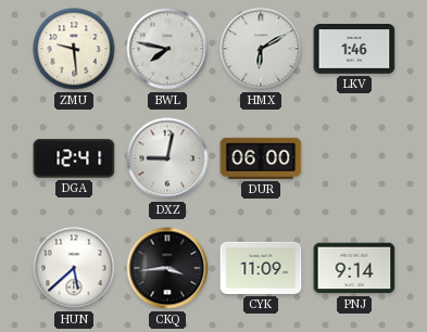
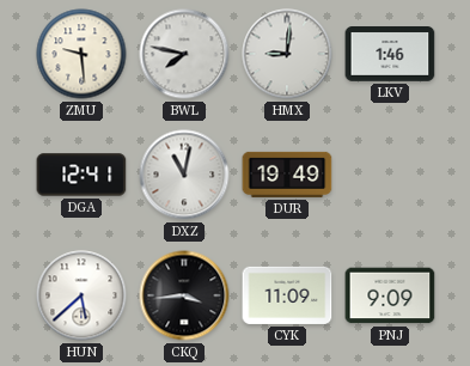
HMX: 6:10 -> 9:01
DXZ: 9:02 -> 11:02
DUR: 06:00 -> 19:49
PNJ: 9:14 -> 9:09
